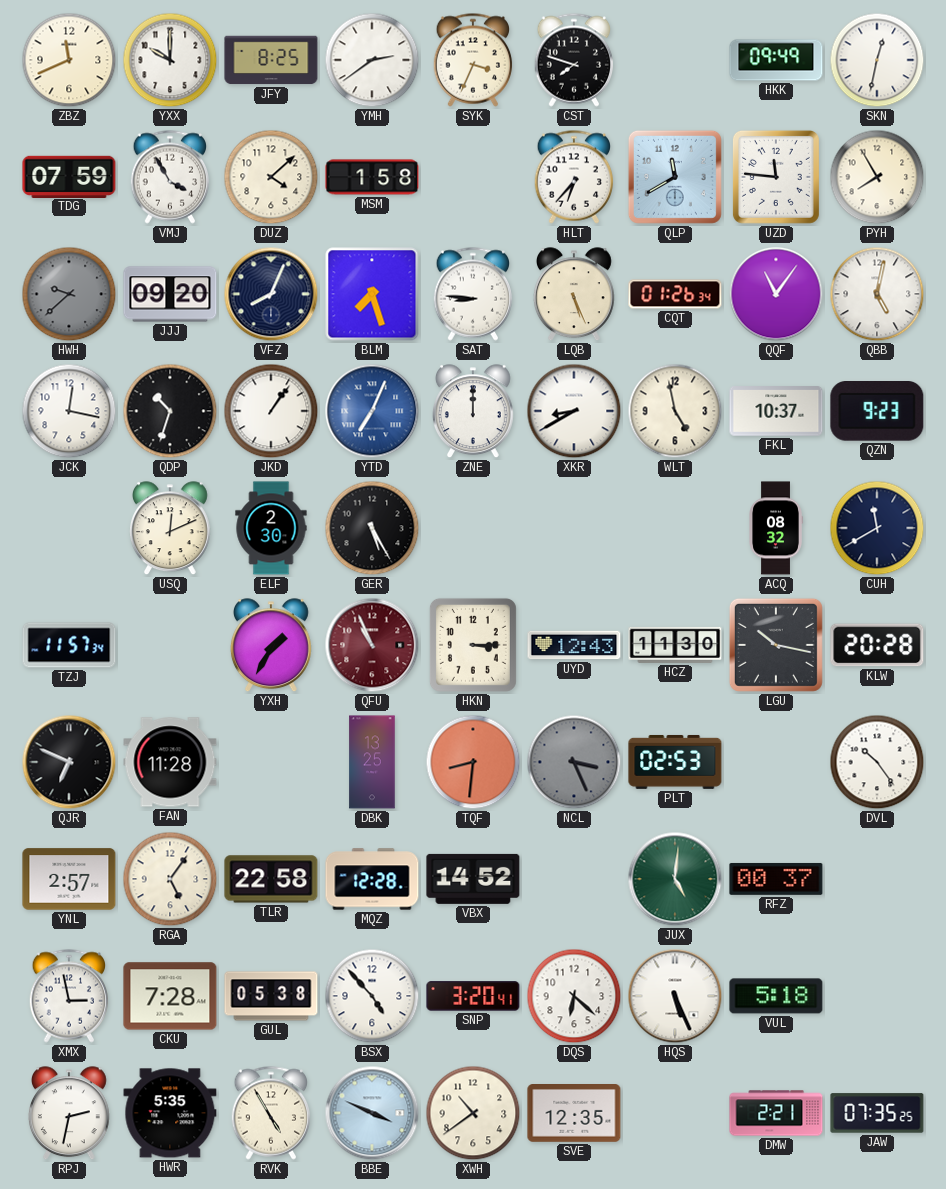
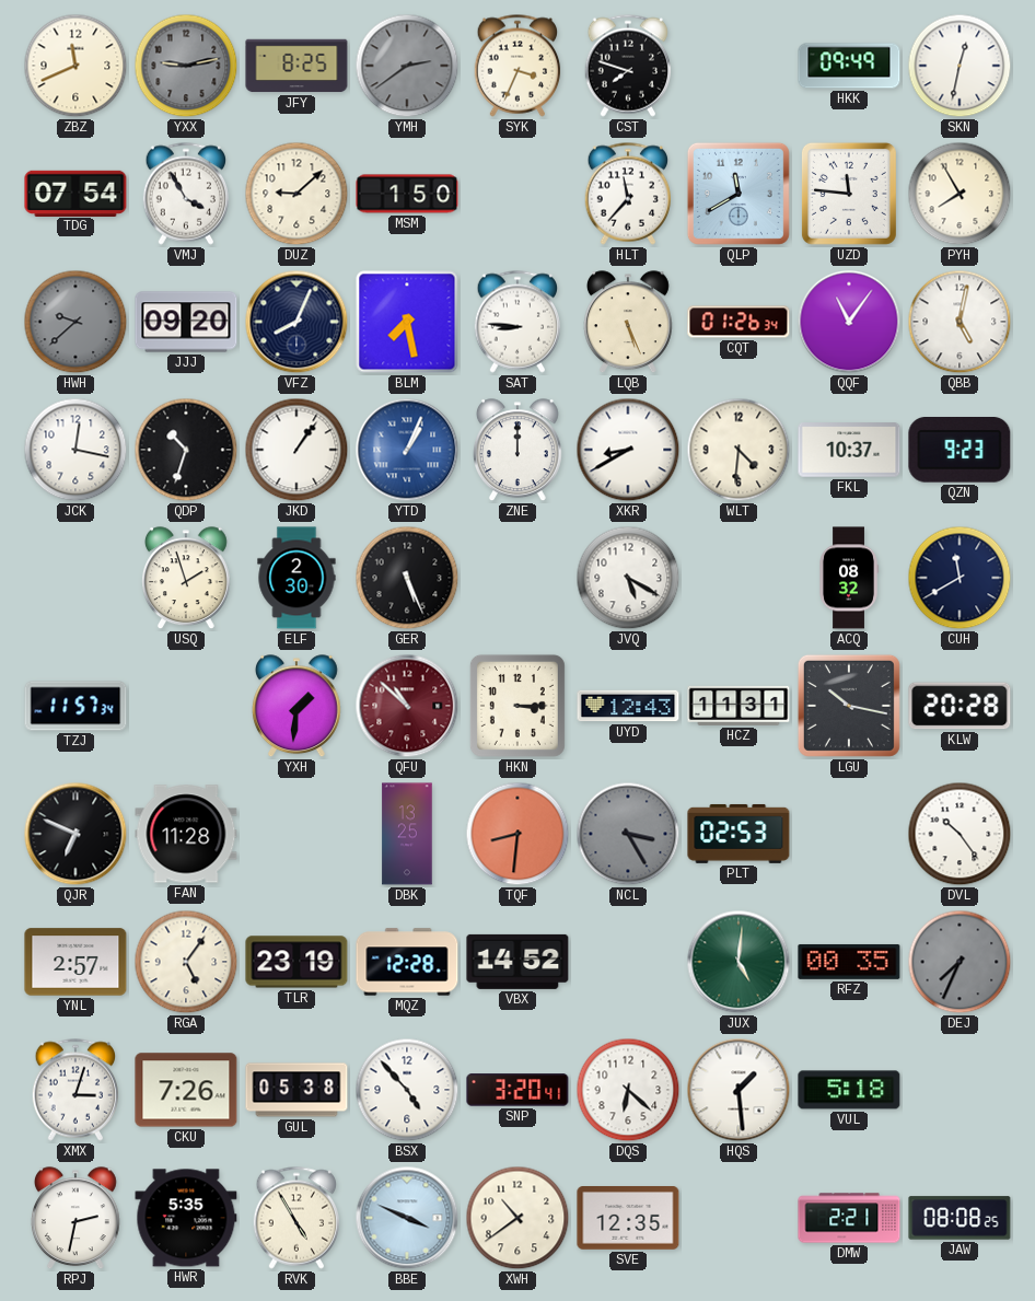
YXX: 10:00 -> 9:13
YXX dial: white -> grey
YMH dial: white -> grey
TDG: 07:59 -> 07:54
DUZ: 4:08 -> 9:08
MSM: 1:58 -> 1:50
HLT: 6:37 -> 11:37
BLM: 7:27 -> 7:28
YTD: 7:04 -> 1:04
WLT: 4:58 -> 4:31
USQ: 12:11 -> 1:57
GER: 5:25 -> 5:26
JVQ: none -> 5:20
YXH: 1:35 -> 1:31
QFU: 10:56 -> 10:52
HCZ: 11:30 -> 11:31
NCL: 3:26 -> 3:25
TLR: 22:58 -> 23:19
RFZ: 00:37 -> 00:35
DEJ: none -> 7:34
XMX: 2:58 -> 3:03
CKU: 7:28 -> 7:26
HQS: 5:26 -> 1:29
JAW: 07:35 -> 08:08
